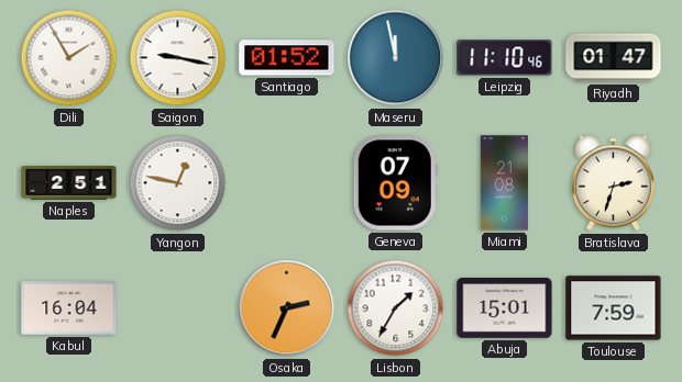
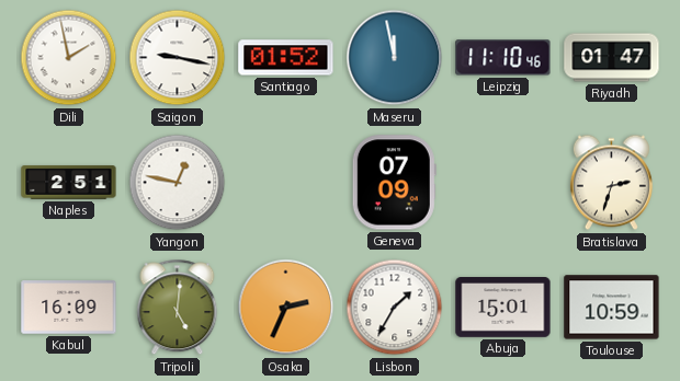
Dili: 1:55 -> 1:58
Miami: 21:08 -> none
Kabul: 16:04 -> 16:09
Tripoli: none -> 5:01
Toulouse: 7:59 -> 10:59
